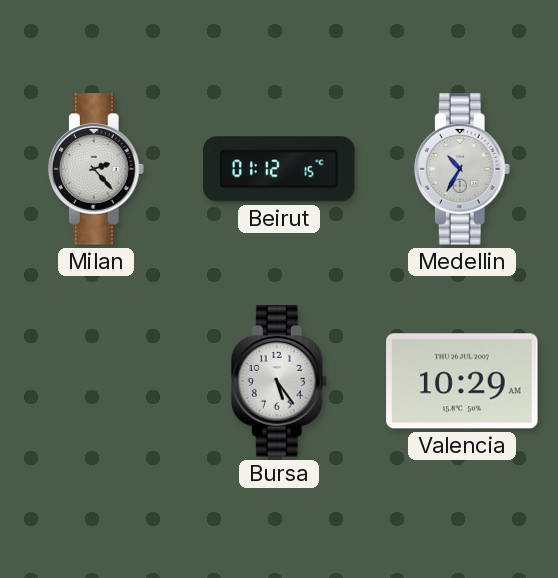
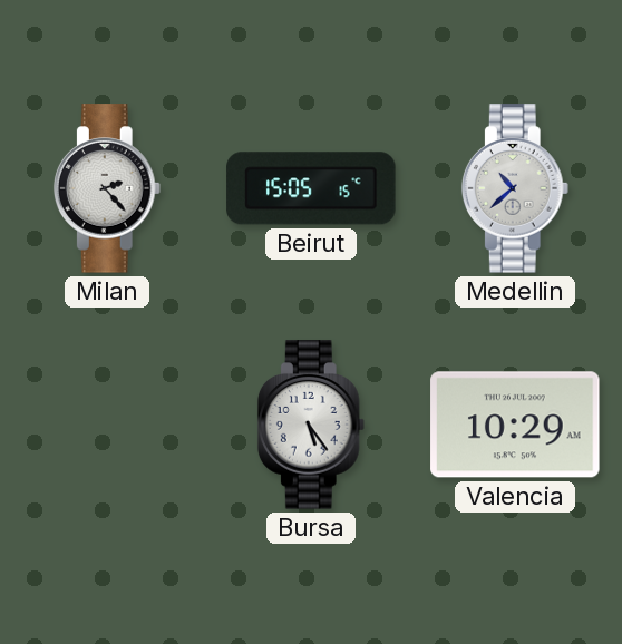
Beirut: 01:12 -> 15:05
Medellin: 10:35 -> 10:38
